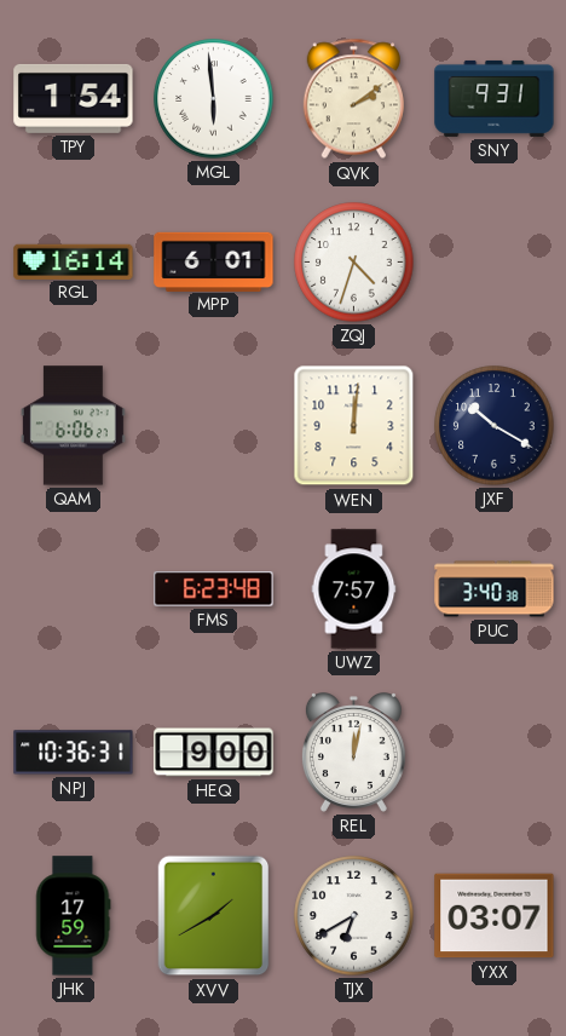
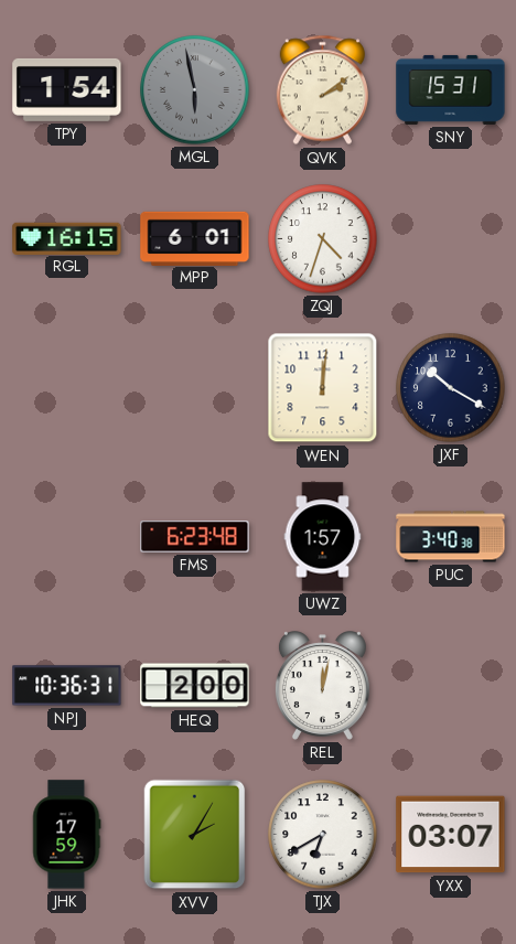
MGL: 5:59 -> 5:58
MGL dial: white -> grey
SNY: 9:31 -> 15:31
RGL: 16:14 -> 16:15
QAM: 6:06 -> none
UWZ: 7:57 -> 1:57
HEQ: 9:00 -> 2:00
XVV: 1:40 -> 2:05
